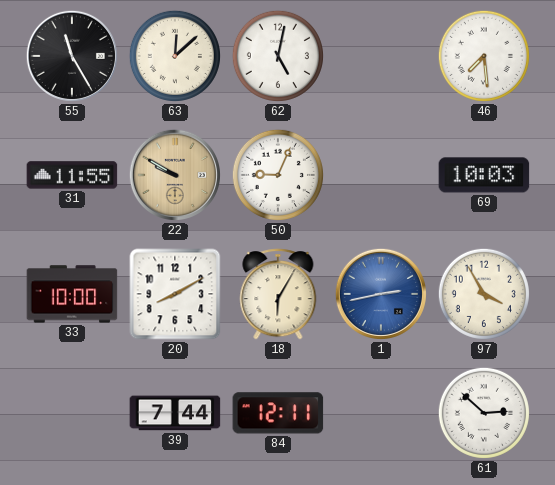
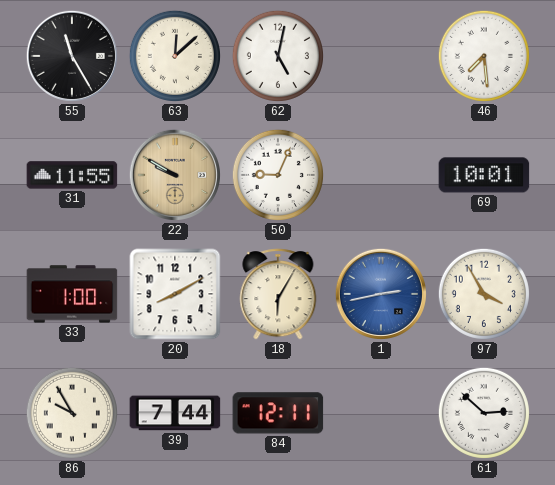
69: 10:03 -> 10:01
33: 10:00 -> 1:00
86: none -> 9:55
